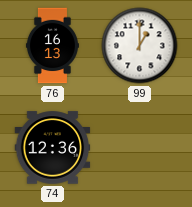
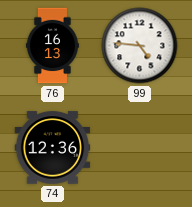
99: 1:00 -> 4:46
